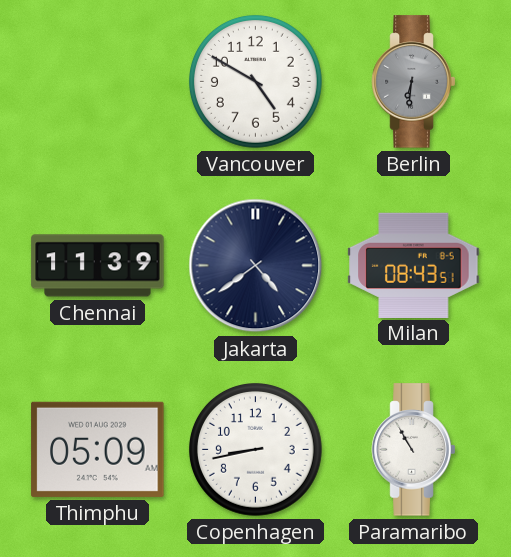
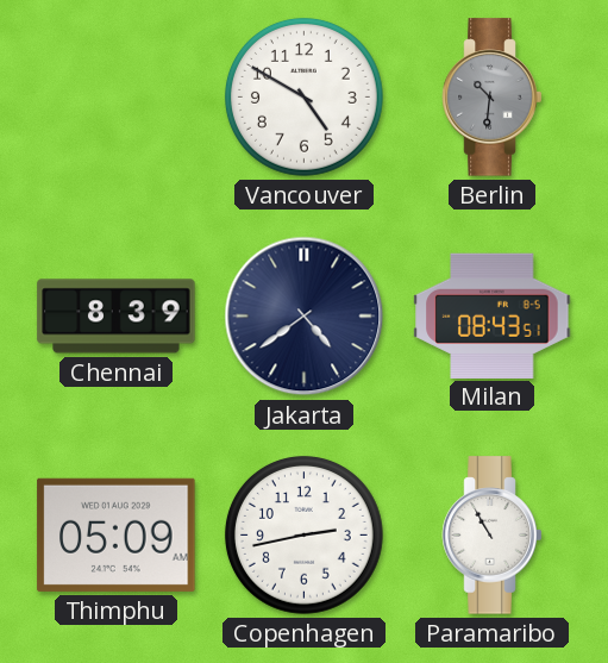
Berlin: 6:31 -> 10:31
Chennai: 11:39 -> 8:39
Copenhagen: 8:43 -> 2:43
